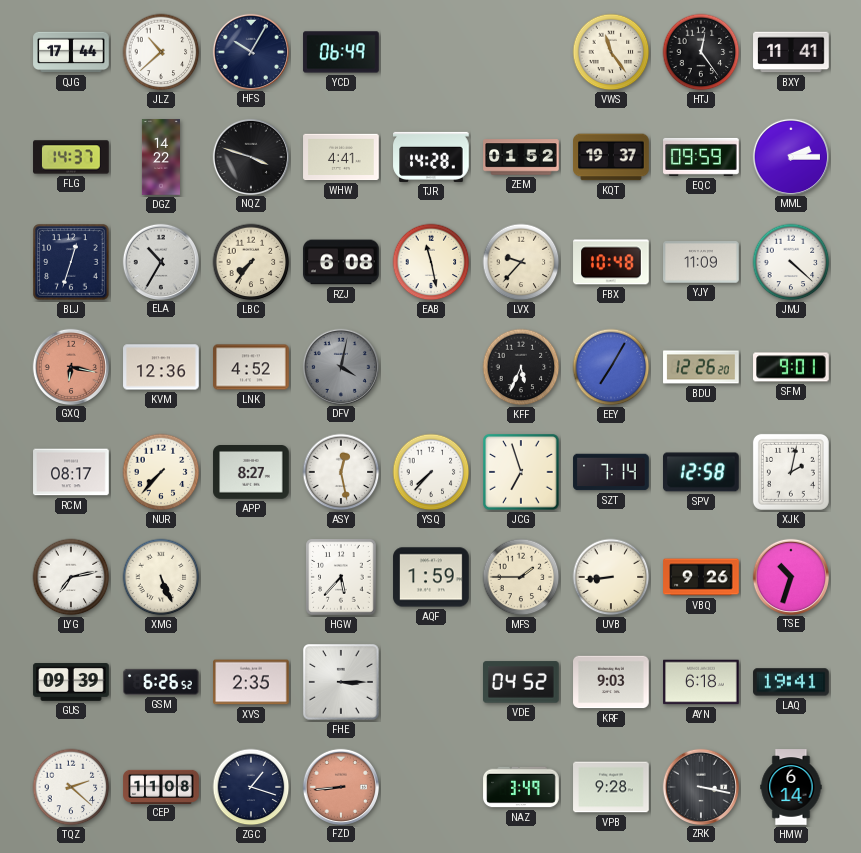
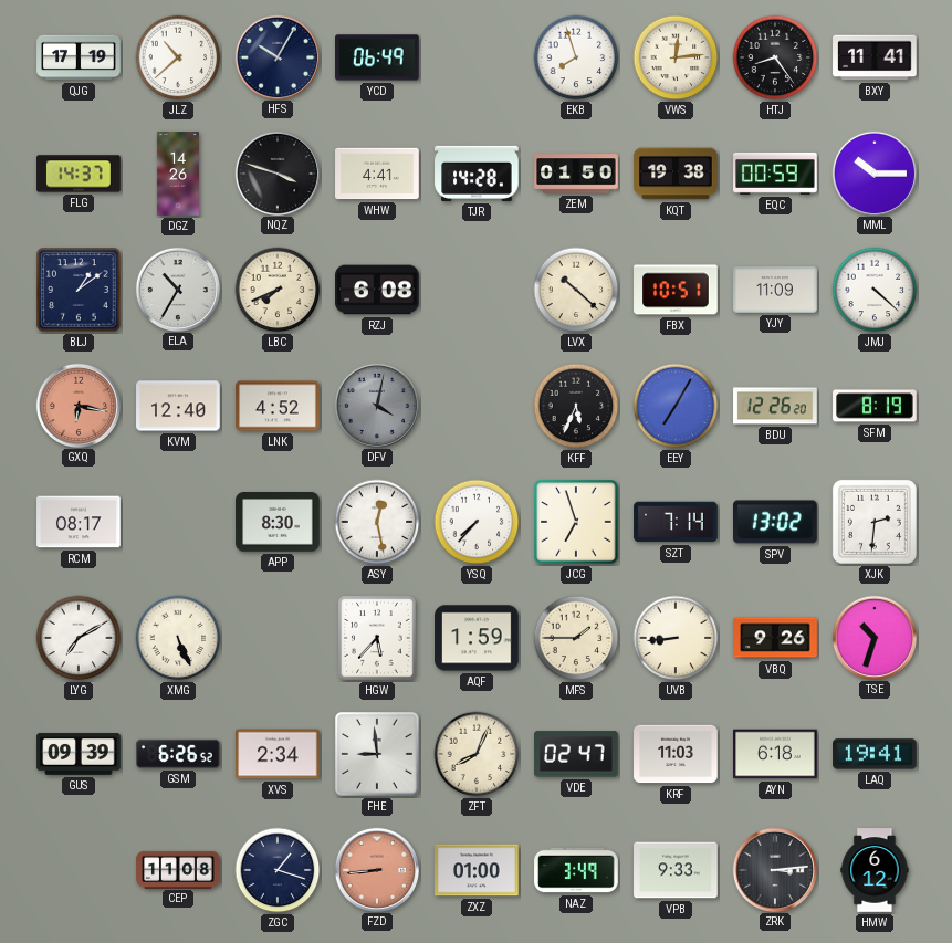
QJG: 17:44 -> 17:19
EKB: none -> 7:57
VWS: 11:24 -> 12:14
HTJ: 12:24 -> 8:24
DGZ: 14:22 -> 14:26
ZEM: 01:52 -> 01:50
KQT: 19:37 -> 19:38
EQC: 09:59 -> 00:59
MML: 2:15 -> 10:15
BLJ: 12:33 -> 1:09
LBC: 7:36 -> 7:41
EAB: 11:28 -> none
LVX: 9:37 -> 10:22
FBX: 10:48 -> 10:51
KVM: 12:36 -> 12:40
SFM: 9:01 -> 8:19
NUR: 7:37 -> none
APP: 8:27 -> 8:30
SPV: 12:58 -> 13:02
XJK: 2:02 -> 2:31
LYG: 7:13 -> 7:10
XVS: 2:35 -> 2:34
FHE: 3:15 -> 8:59
ZFT: none -> 8:04
VDE: 04:52 -> 02:47
KRF: 9:03 -> 11:03
TQZ: 2:22 -> none
ZXZ: none -> 01:00
VPB: 9:28 -> 9:33
ZRK: 3:17 -> 3:14
HMW: 6:14 -> 6:12
